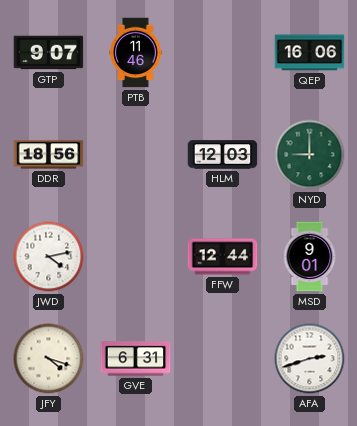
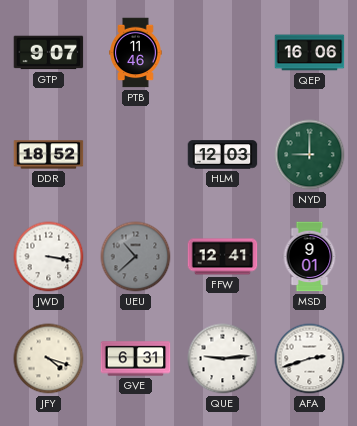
DDR: 18:56 -> 18:52
JWD: 4:13 -> 3:17
UEU: none -> 10:38
FFW: 12:44 -> 12:41
QUE: none -> 9:14
